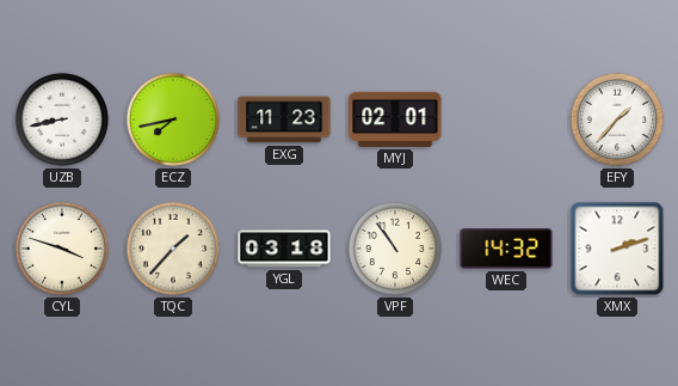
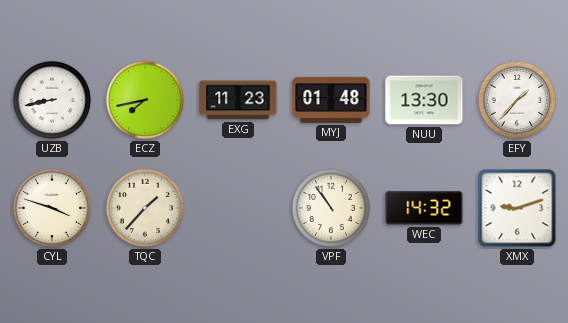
MYJ: 02:01 -> 01:48
NUU: none -> 13:30
YGL: 03:18 -> none
XMX: 2:12 -> 9:12
